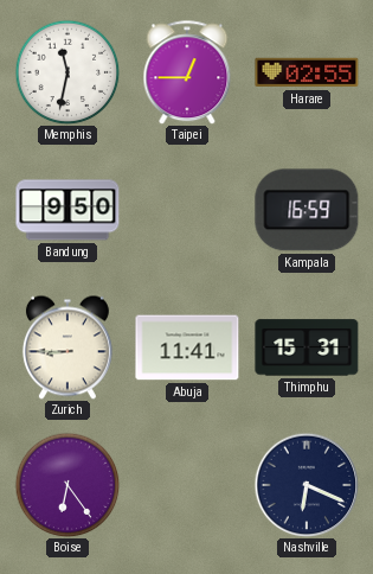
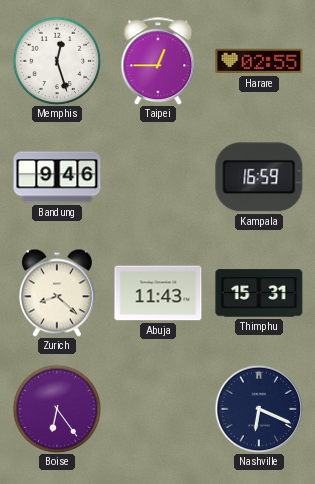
Memphis: 11:32 -> 12:27
Bandung: 9:50 -> 9:46
Zurich: 8:45 -> 8:22
Abuja: 11:41 -> 11:43
